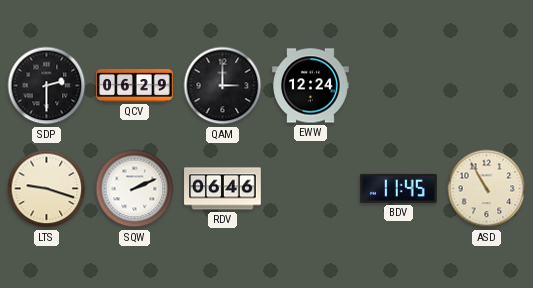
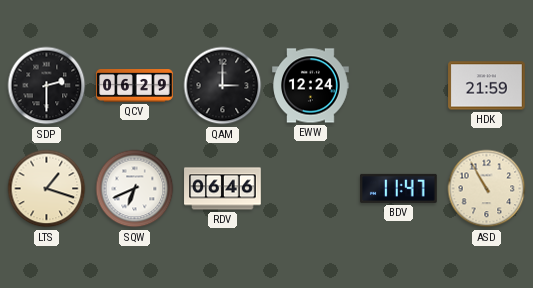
HDK: none -> 21:59
LTS: 9:18 -> 1:18
SQW: 2:11 -> 6:41
BDV: 11:45 -> 11:47
